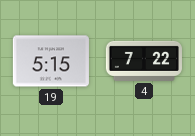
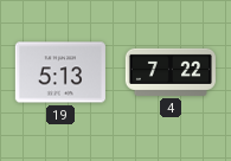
19: 5:15 -> 5:13
